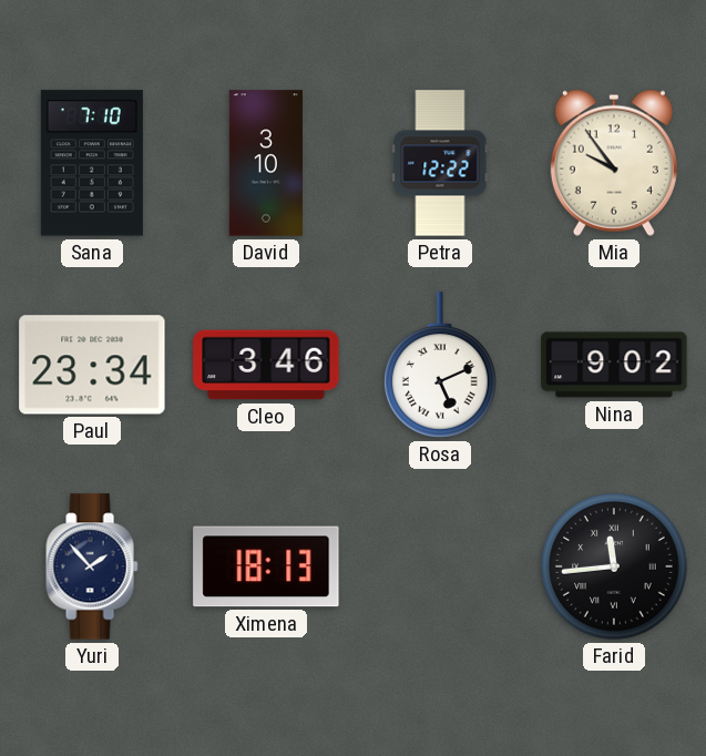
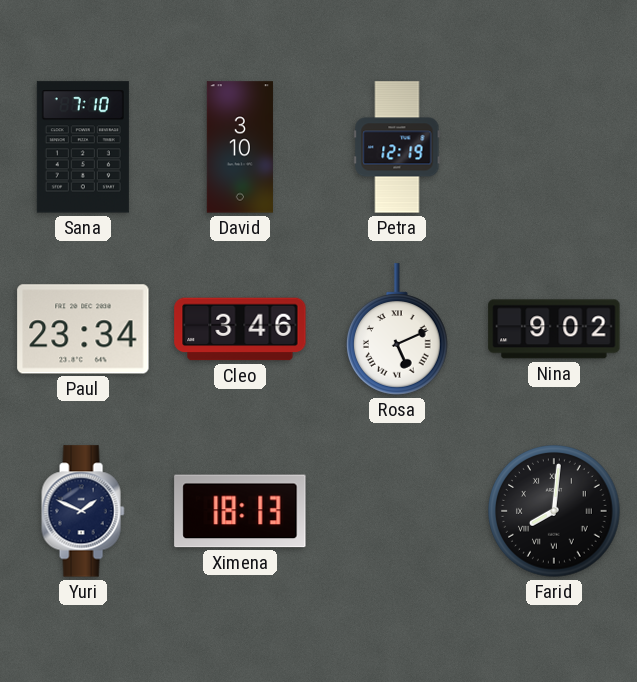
Petra: 12:22 -> 12:19
Mia: 9:54 -> none
Yuri: 1:53 -> 1:49
Farid: 11:44 -> 8:01
